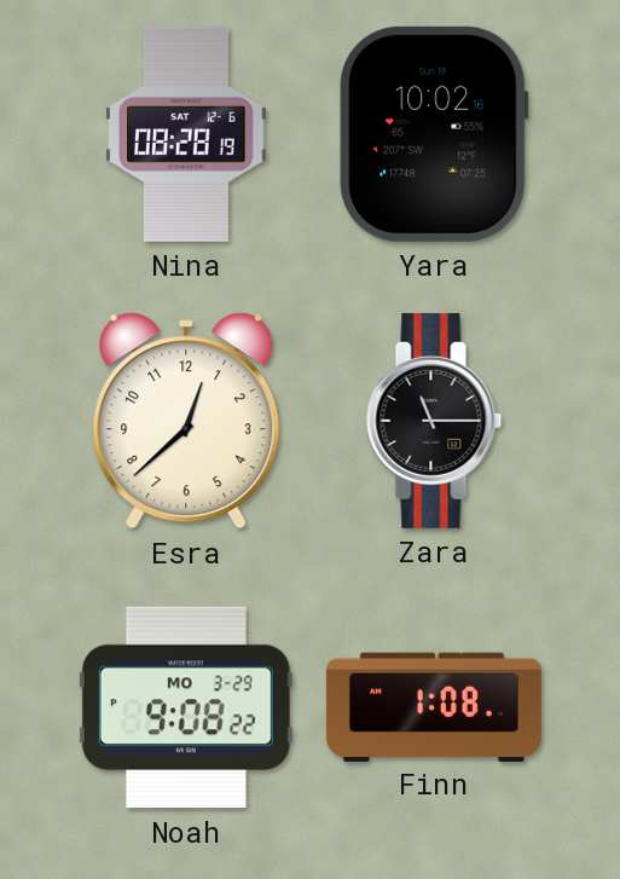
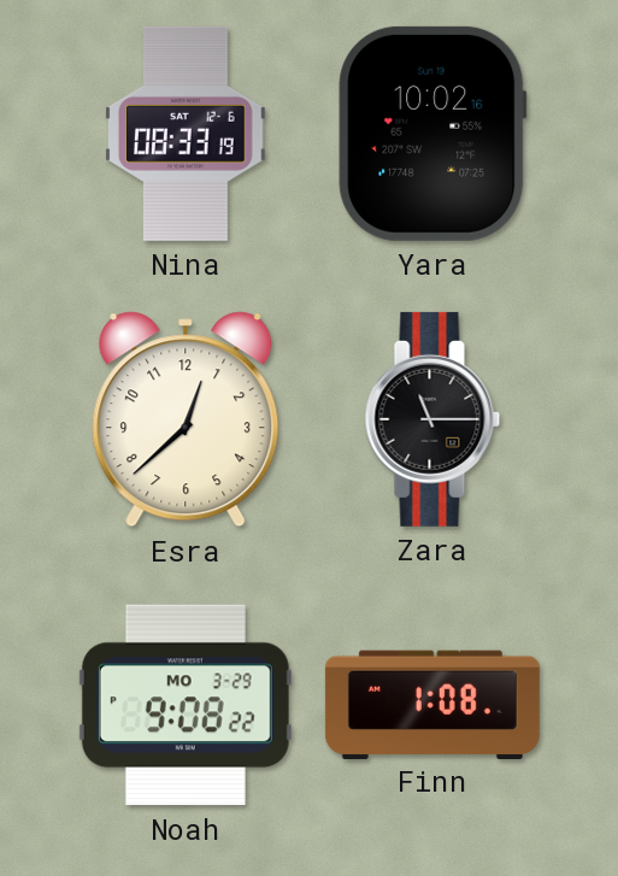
Nina: 08:28 -> 08:33
